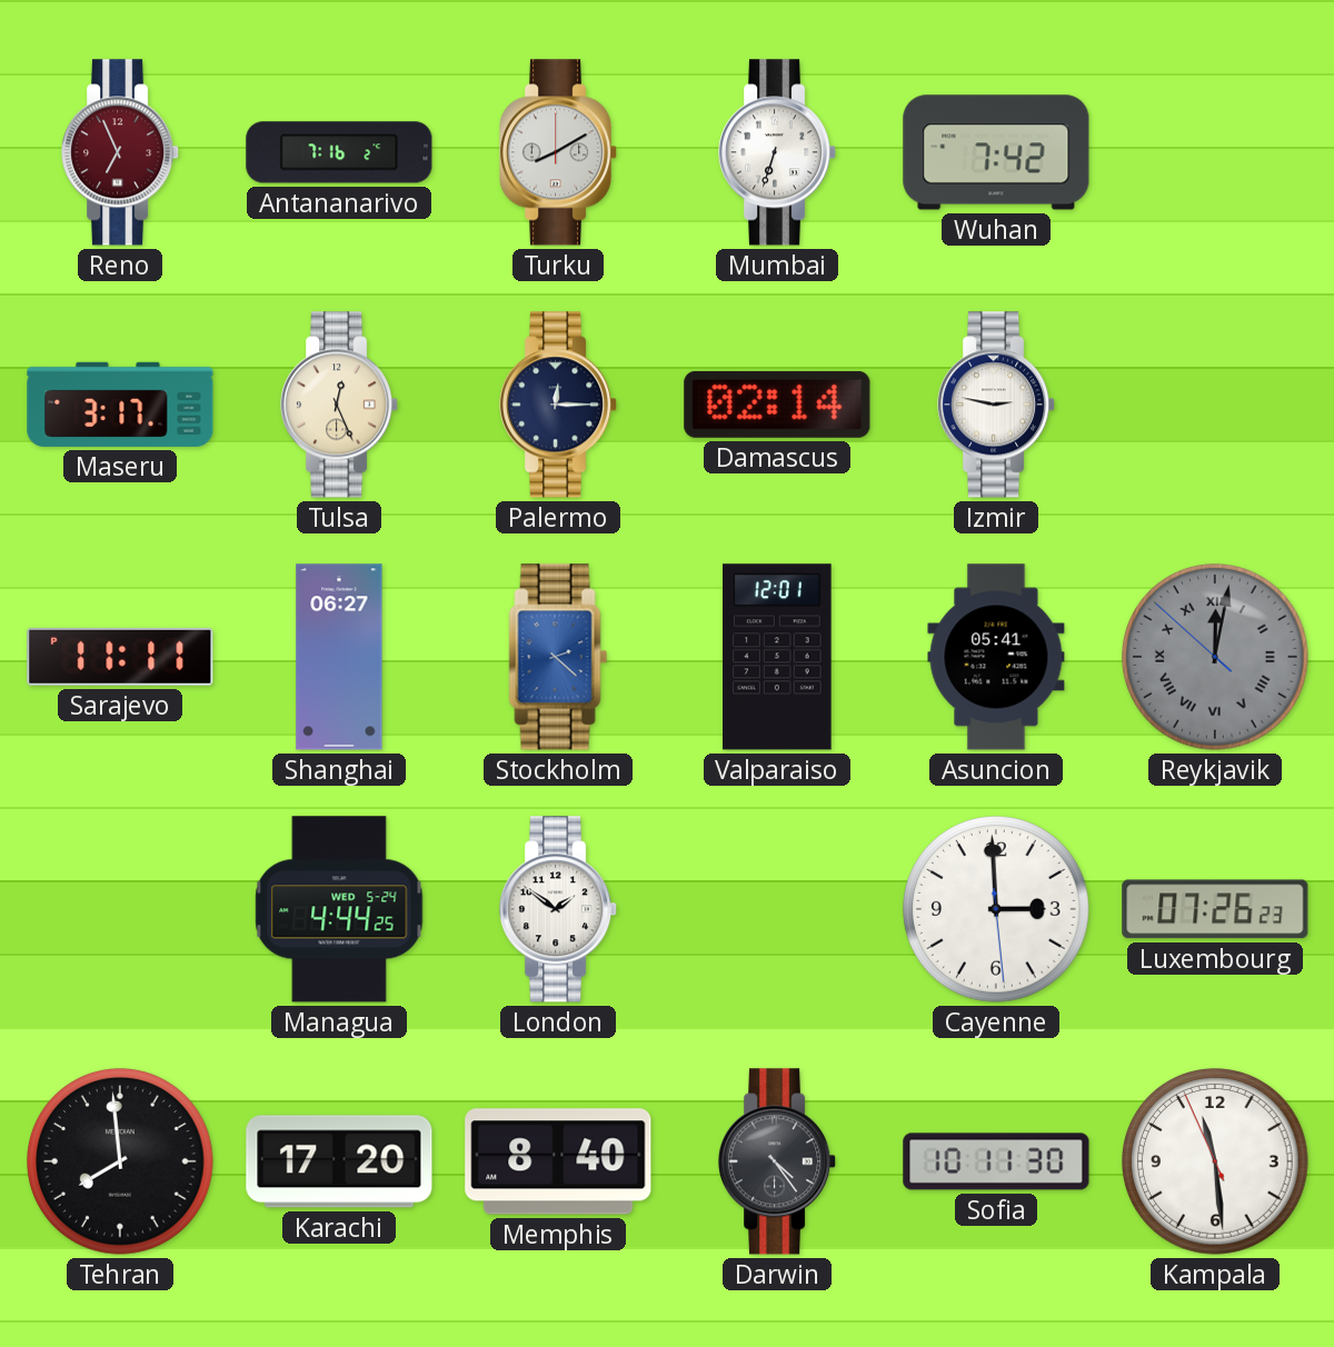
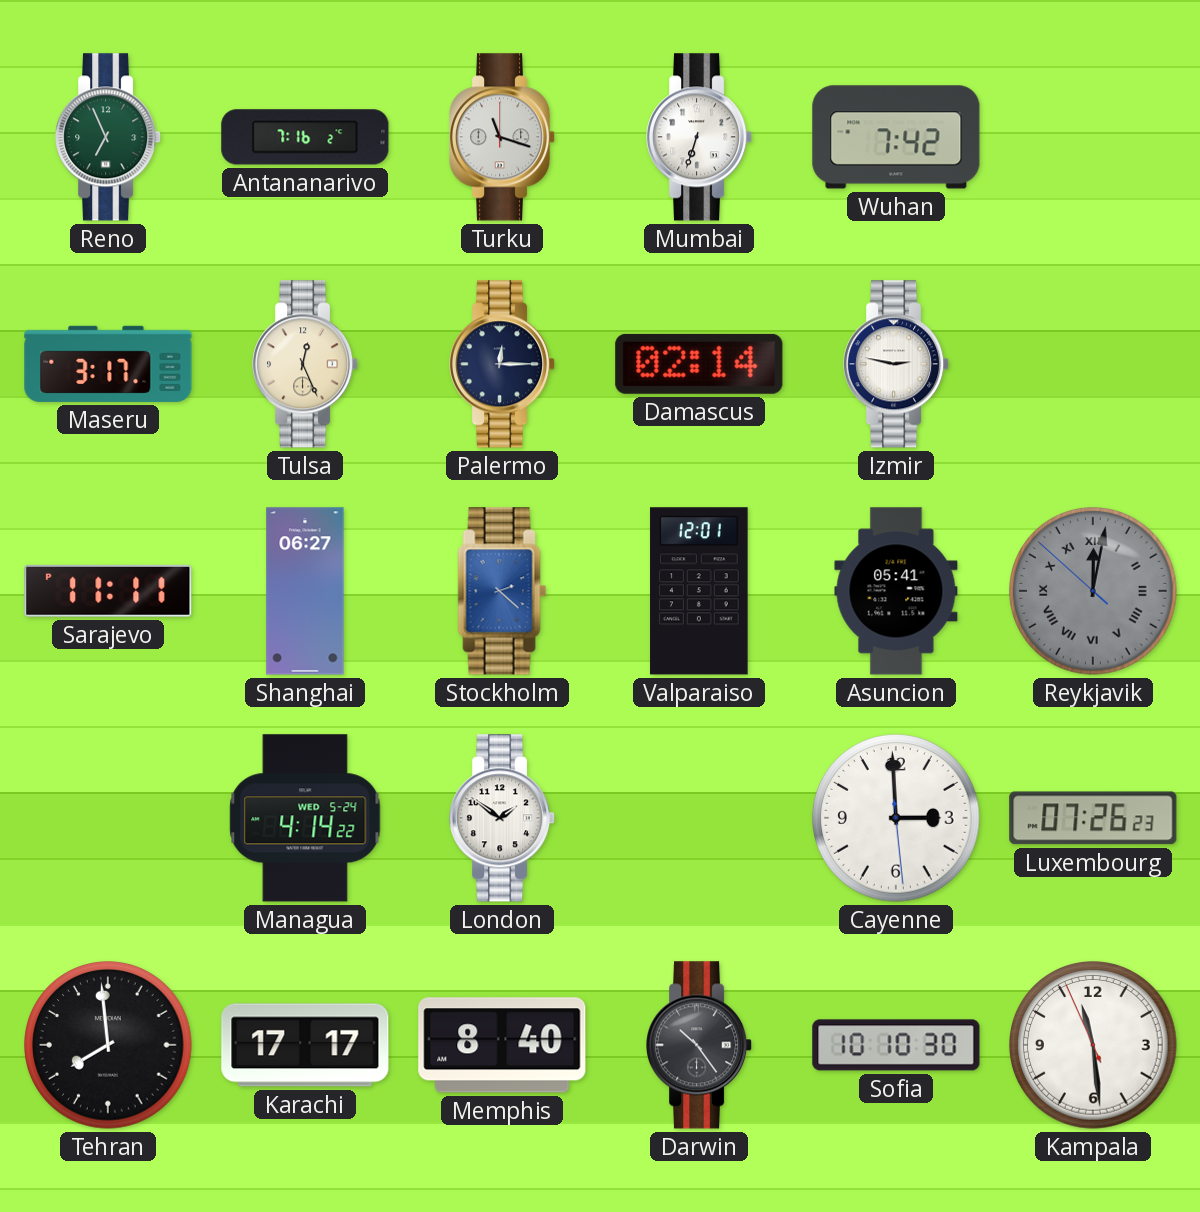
Reno dial: burgundy -> green
Turku: 8:10 -> 11:18
Managua: 4:44 -> 4:14
Karachi: 17:20 -> 17:17
Darwin: 4:24 -> 10:24
Sofia: 10:11 -> 10:10
